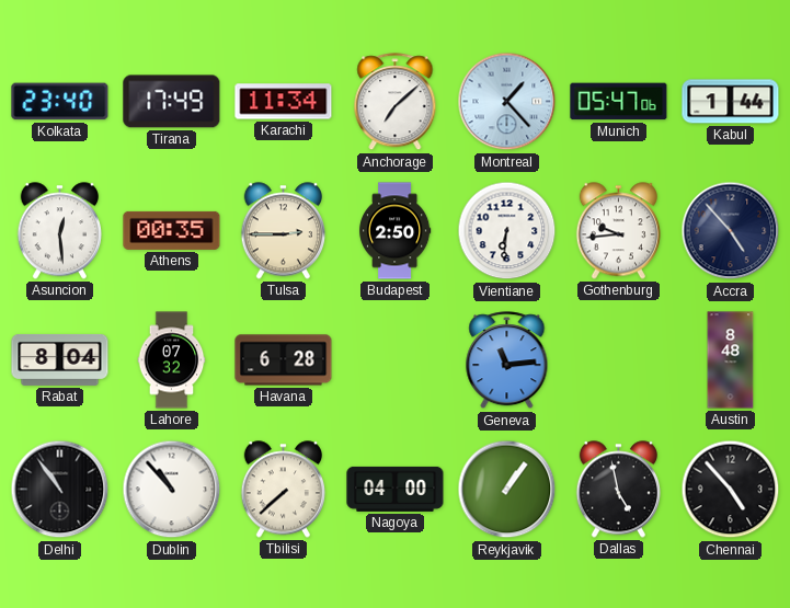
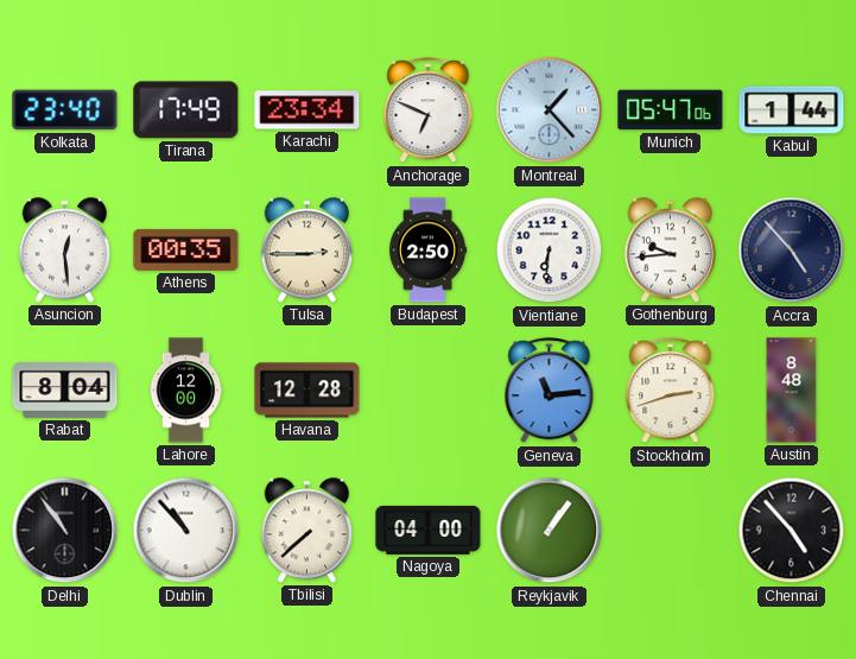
Karachi: 11:34 -> 23:34
Anchorage: 7:08 -> 6:49
Lahore: 07:32 -> 12:00
Havana: 6:28 -> 12:28
Stockholm: none -> 2:42
Dallas: 4:58 -> none
